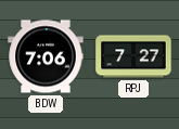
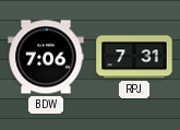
RPJ: 7:27 -> 7:31
